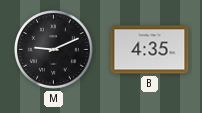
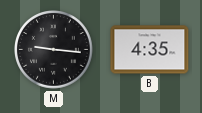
M: 9:11 -> 9:16
